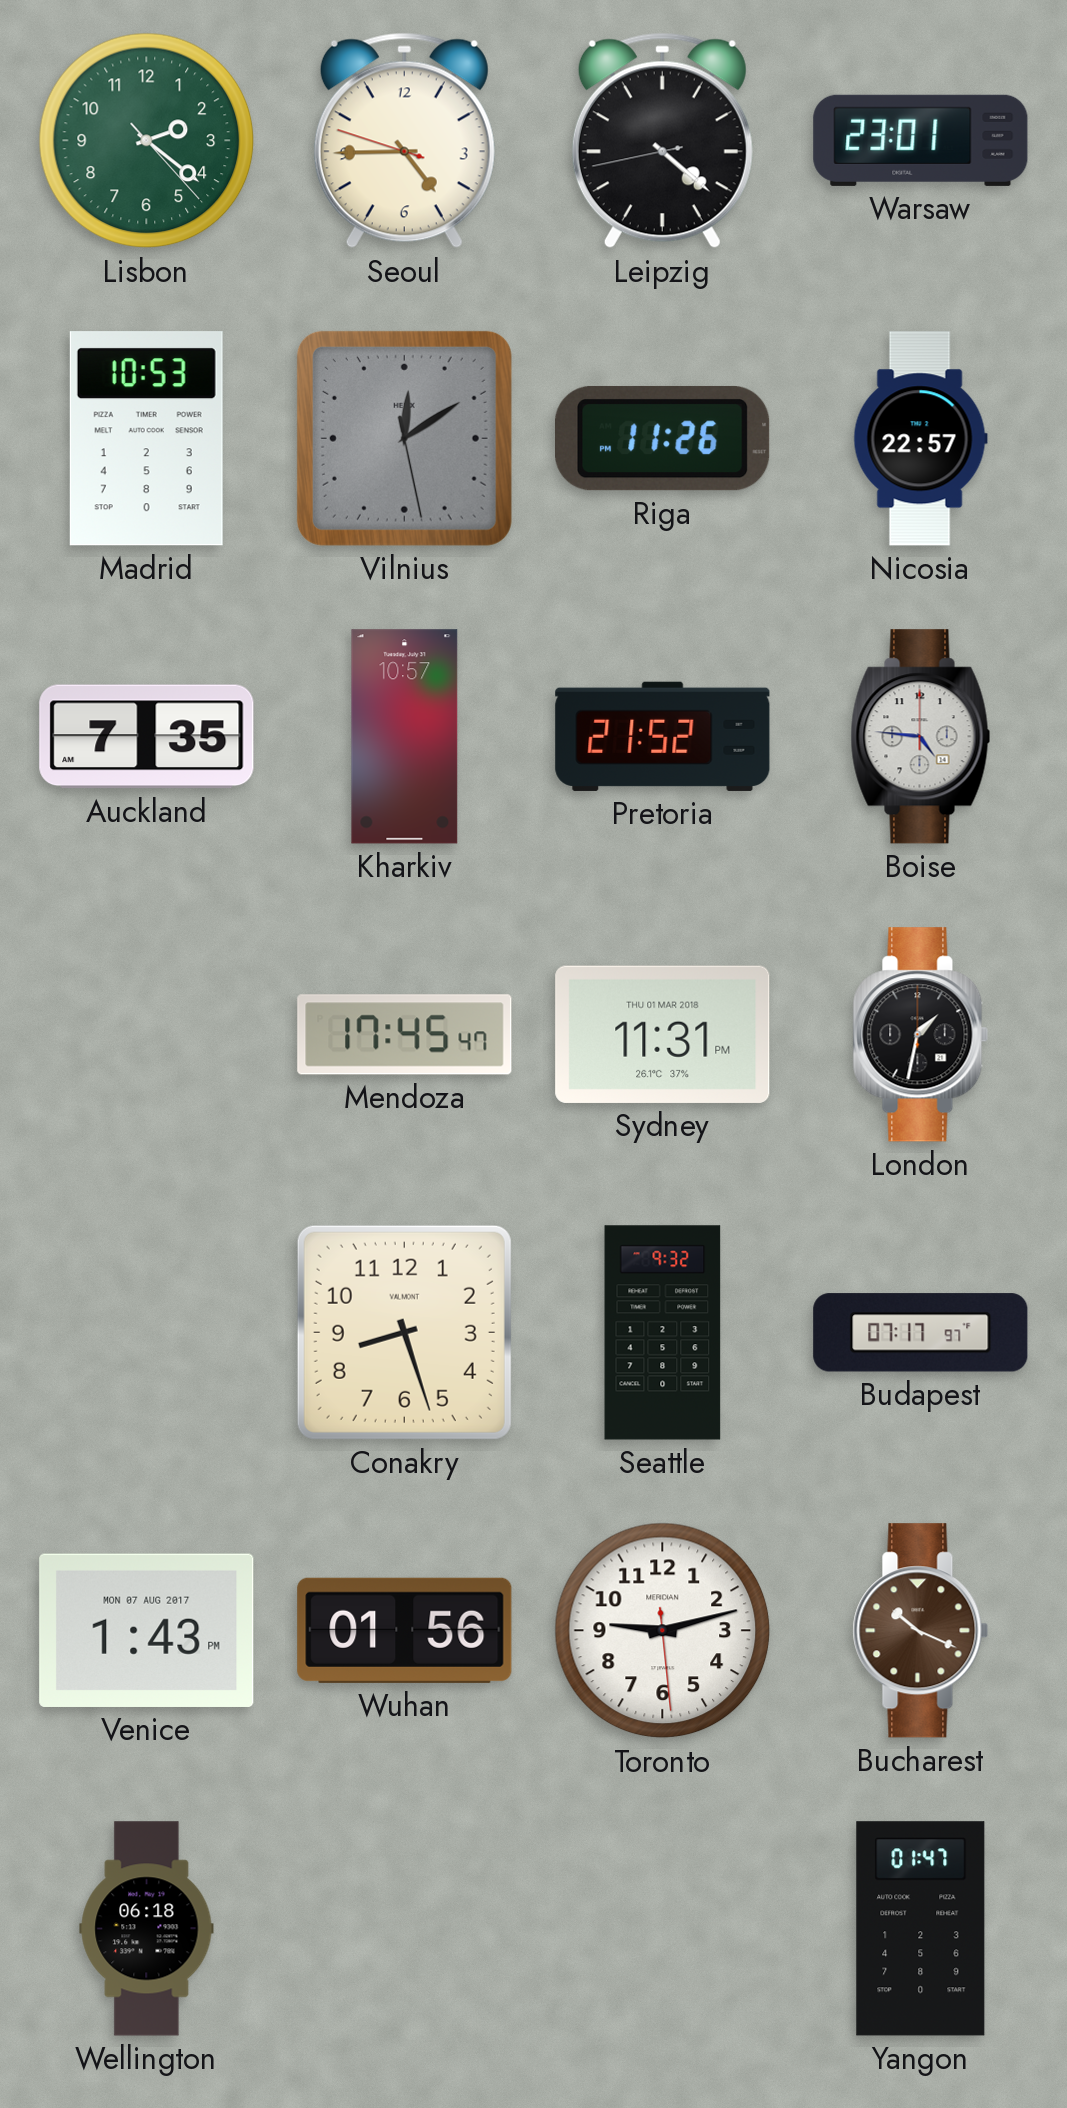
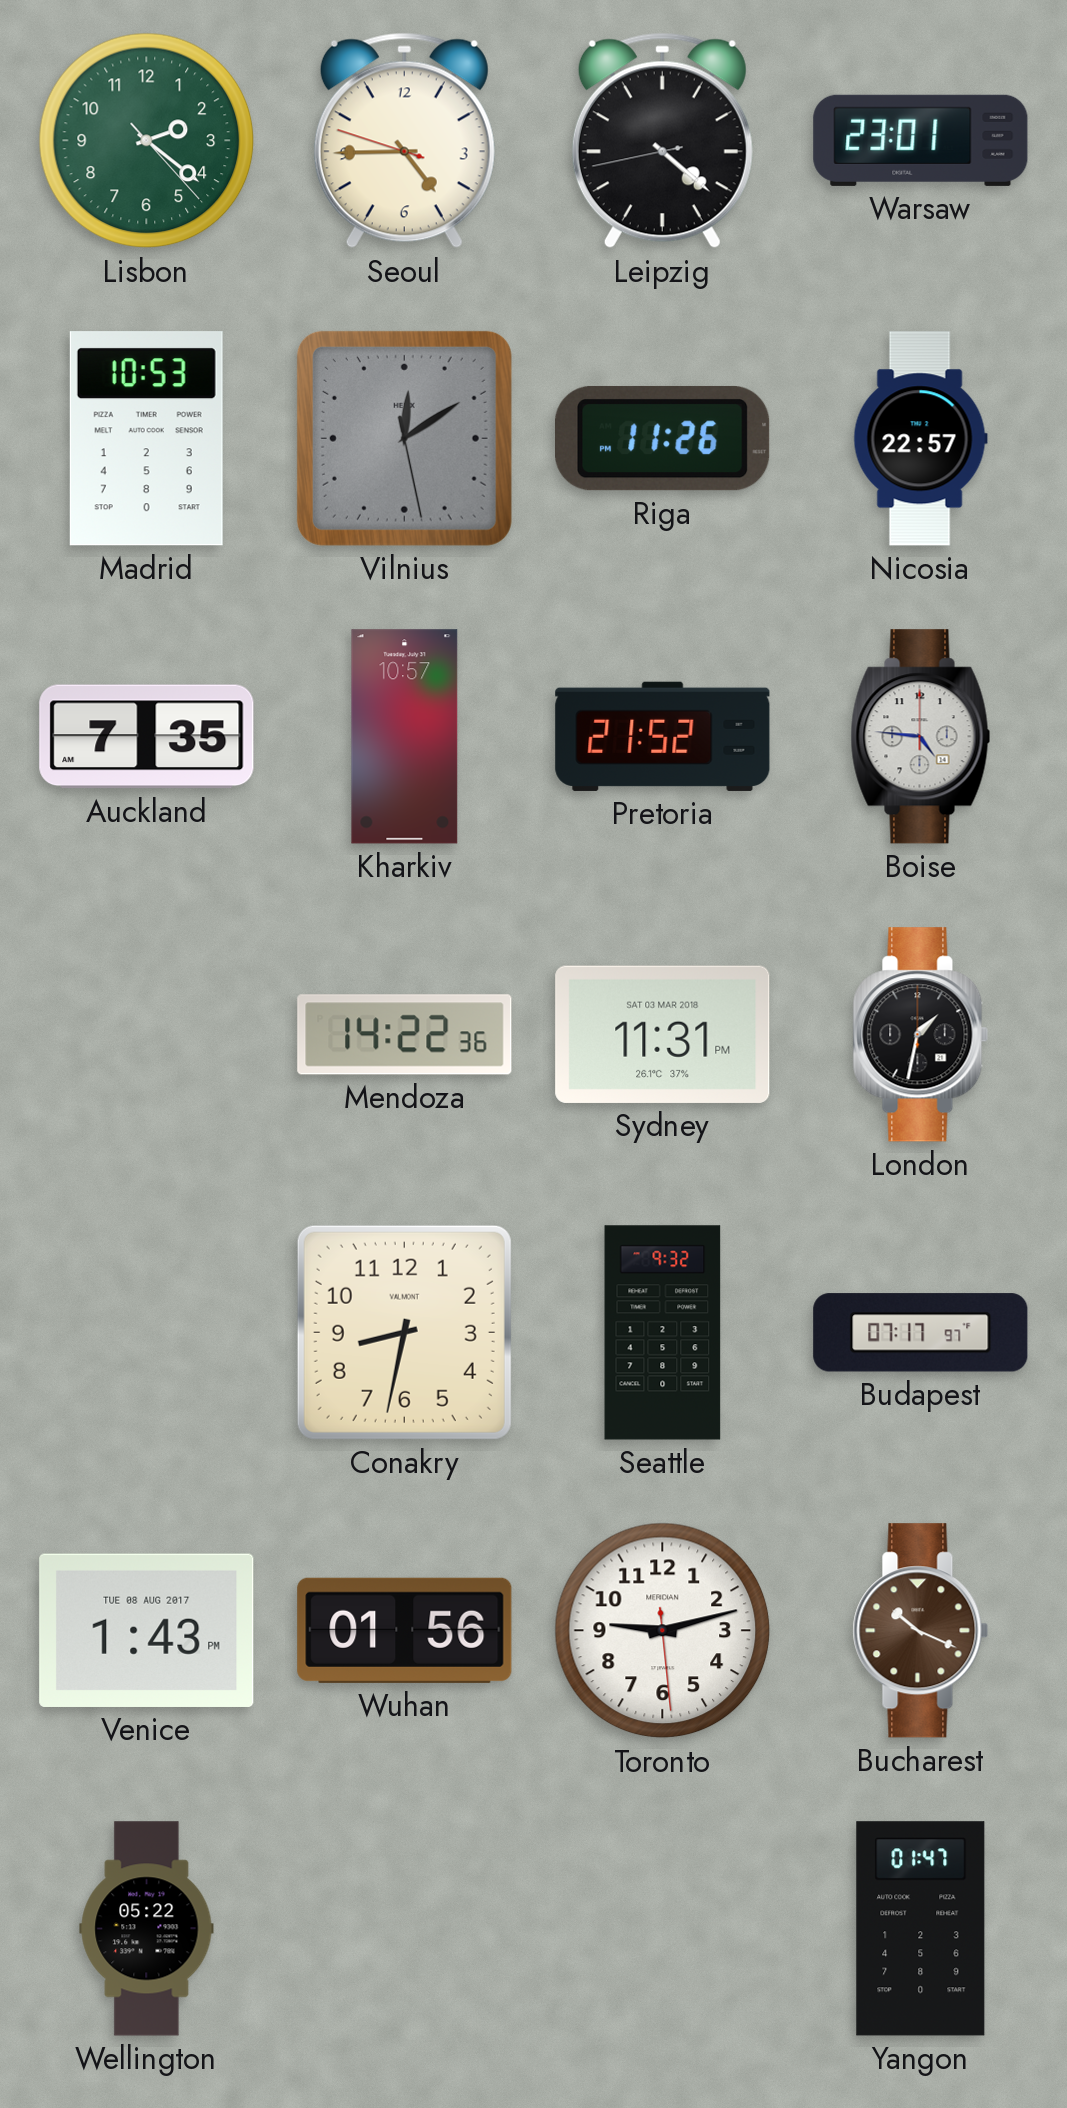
Mendoza: 17:45 -> 14:22
Sydney date: THU 01 MAR 2018 -> SAT 03 MAR 2018
Conakry: 8:27 -> 8:32
Venice date: MON 07 AUG 2017 -> TUE 08 AUG 2017
Wellington: 06:18 -> 05:22
